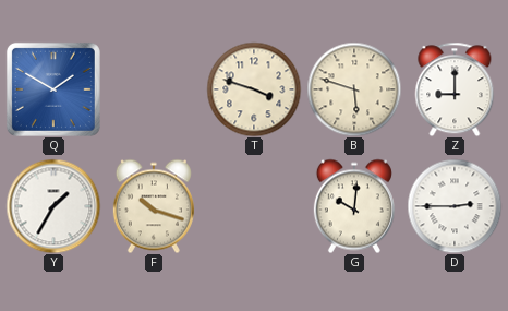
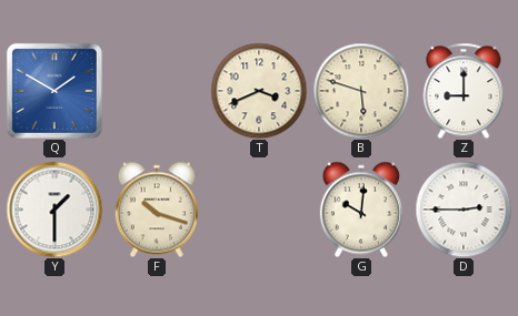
T: 3:48 -> 3:41
Y: 1:35 -> 1:30
